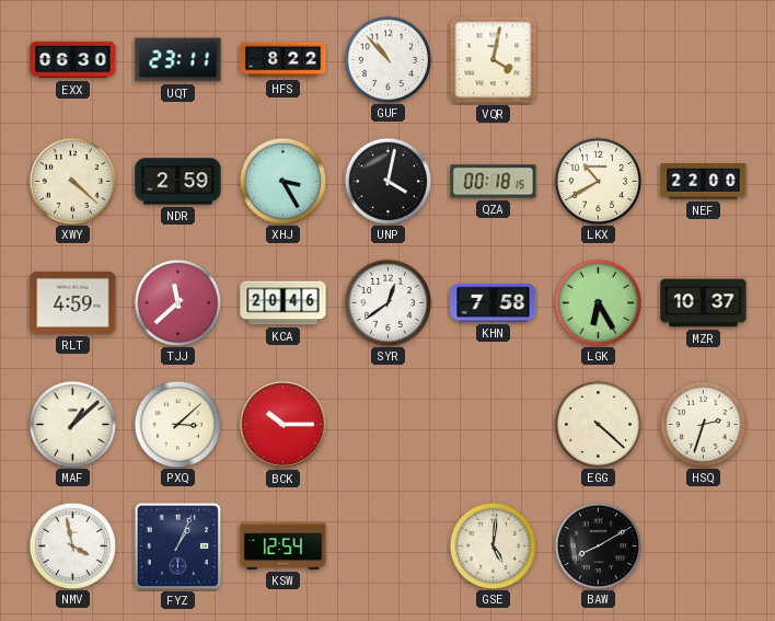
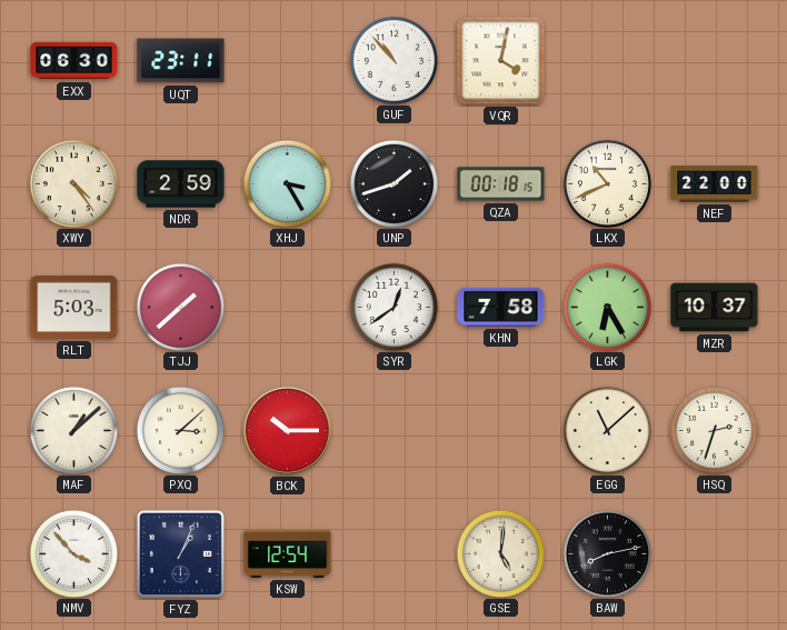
HFS: 8:22 -> none
XWY: 4:22 -> 4:24
UNP: 4:02 -> 1:42
LKX: 10:40 -> 10:41
RLT: 4:59 -> 5:03
TJJ: 11:38 -> 1:38
KCA: 20:46 -> none
EGG: 4:22 -> 11:08
NMV: 3:58 -> 3:53
BAW: 8:10 -> 8:13
